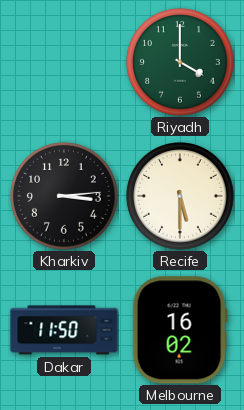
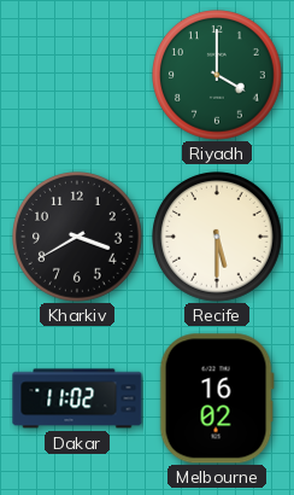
Kharkiv: 3:14 -> 3:40
Dakar: 11:50 -> 11:02
